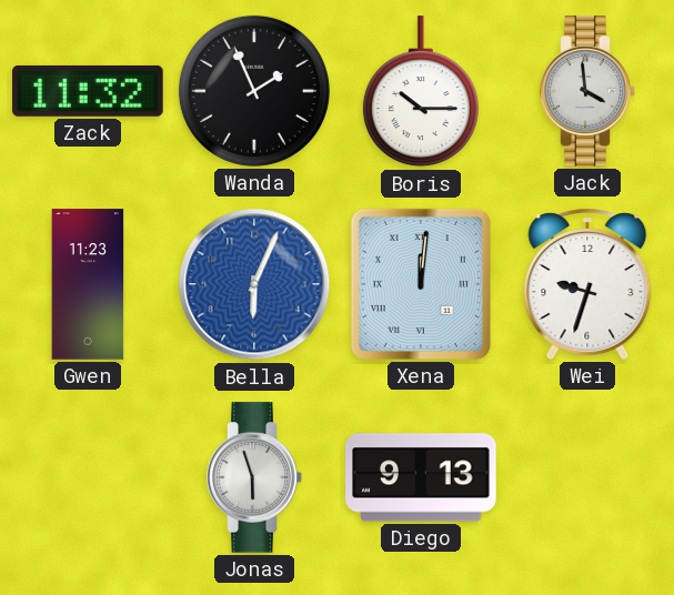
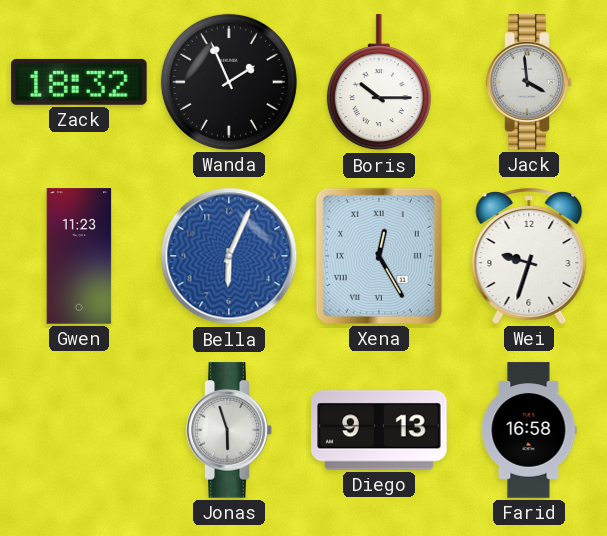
Zack: 11:32 -> 18:32
Xena: 12:01 -> 12:25
Farid: none -> 16:58
